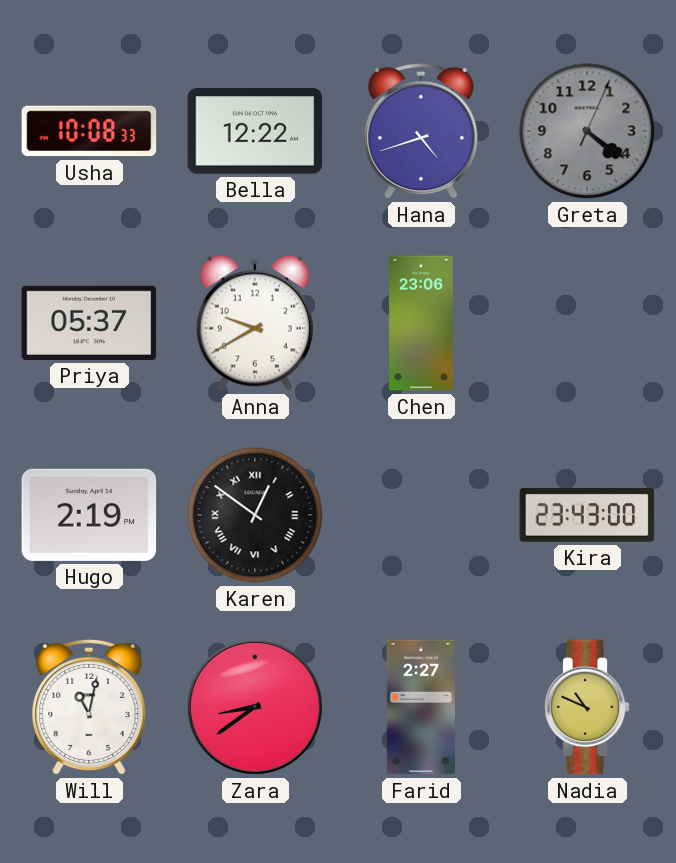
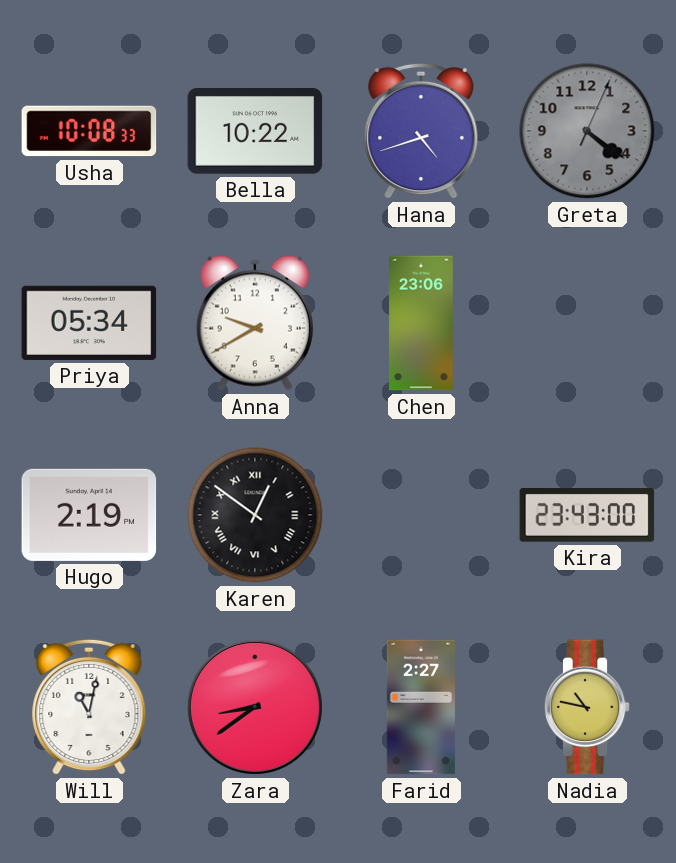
Bella: 12:22 -> 10:22
Priya: 05:37 -> 05:34
Nadia: 10:49 -> 10:47
